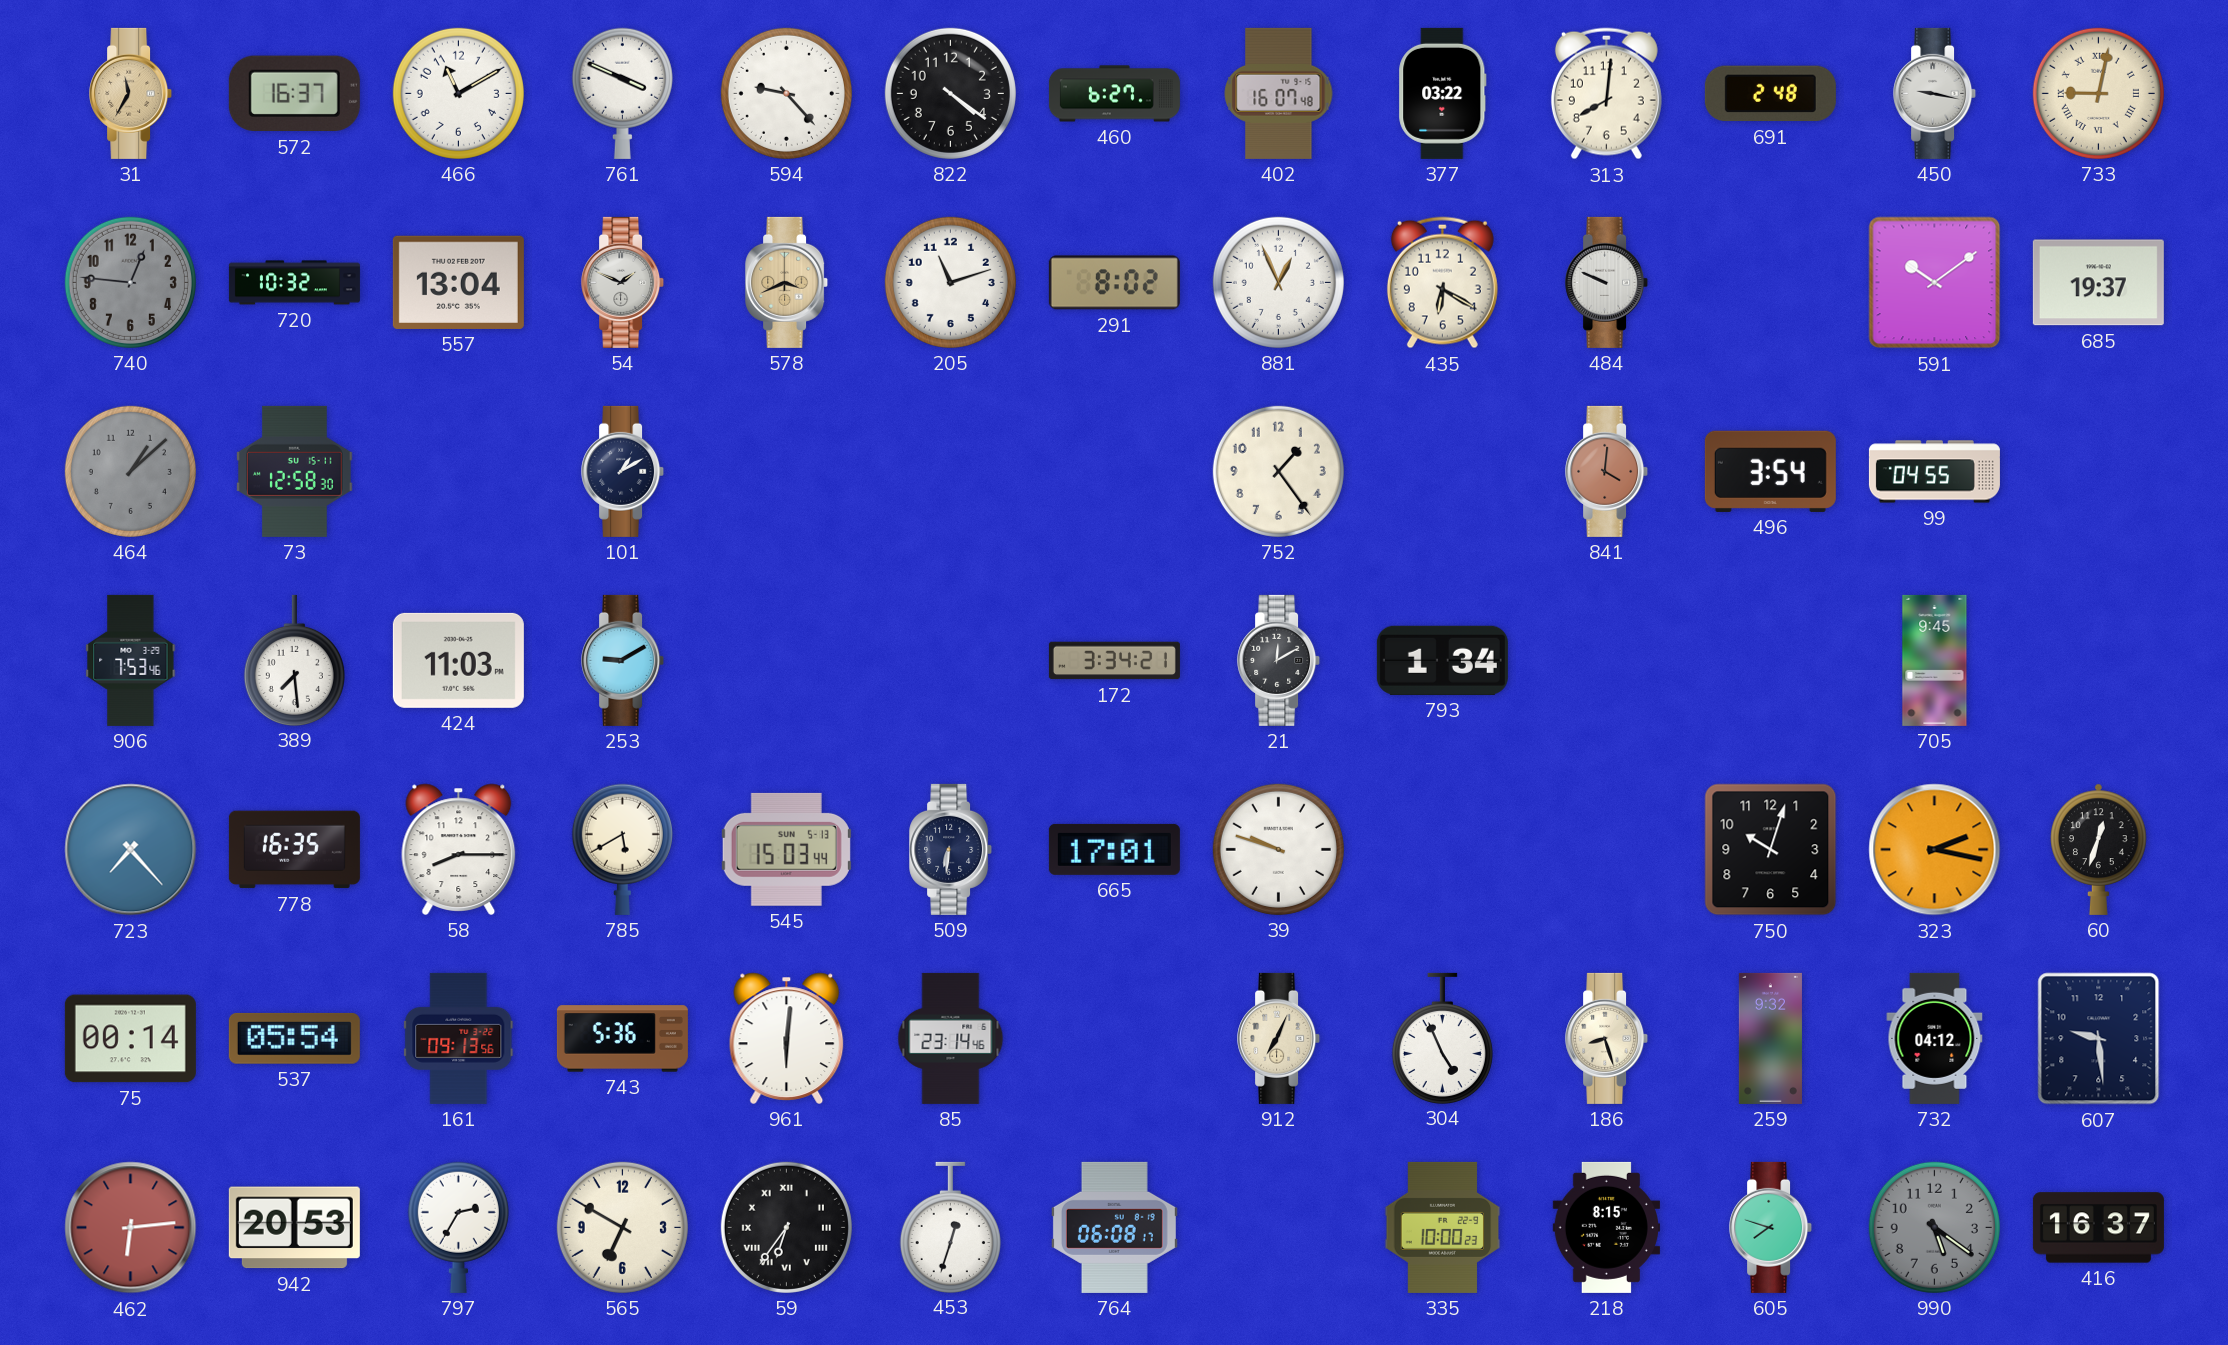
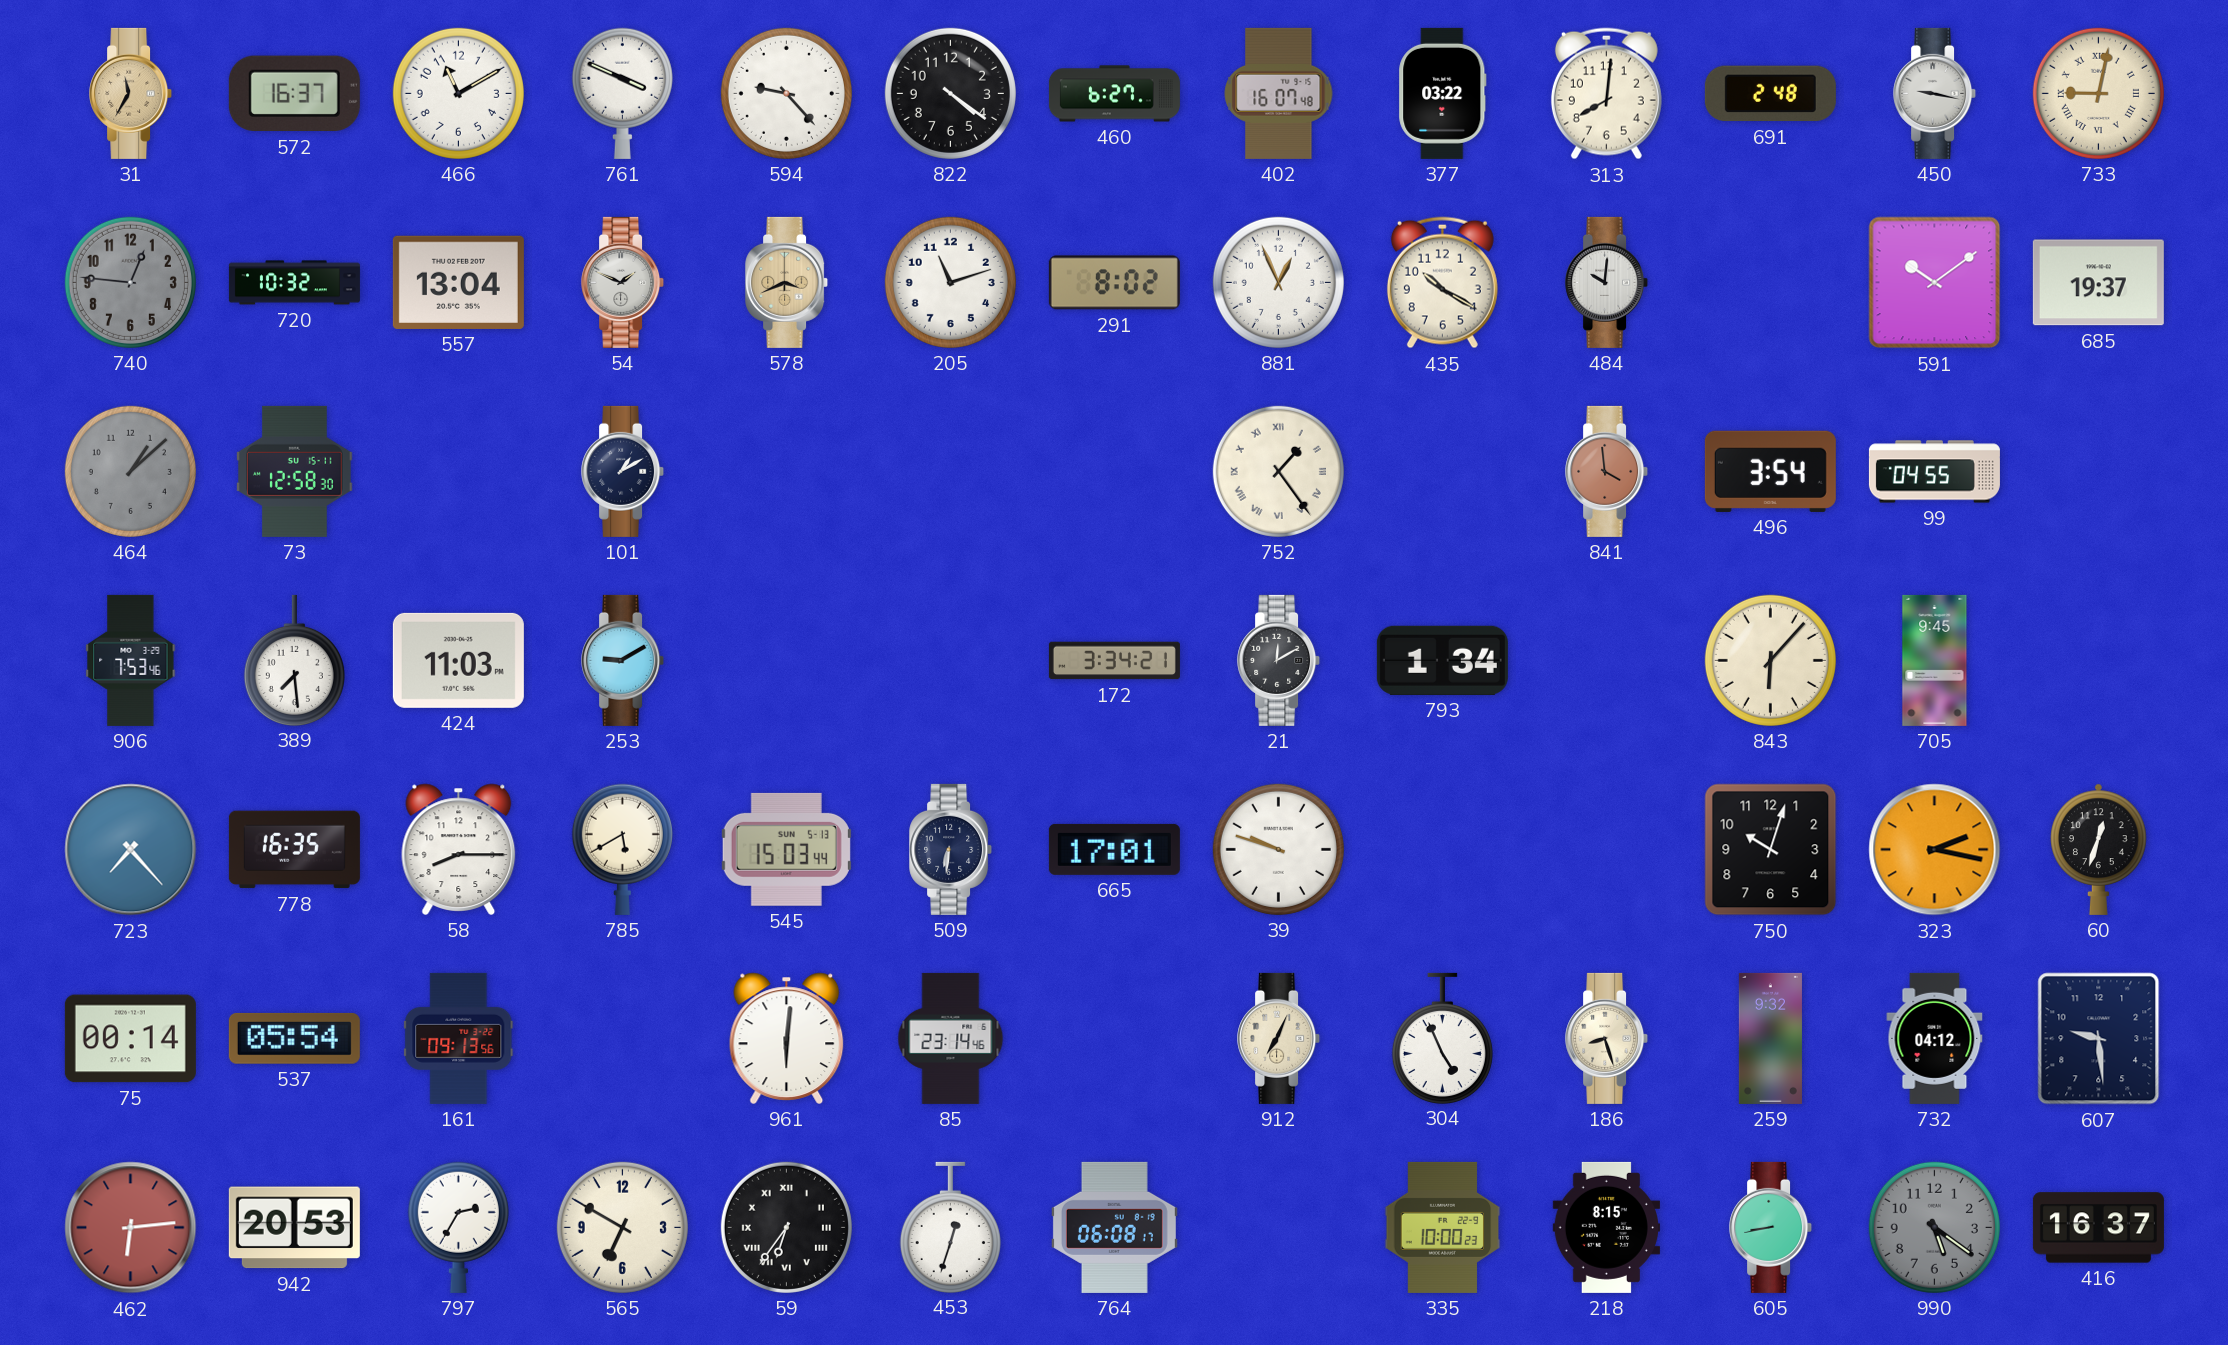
435: 6:20 -> 10:20
484: 9:49 -> 10:01
752 numerals: Arabic -> Roman
841: 4:01 -> 3:59
843: none -> 6:07
743: 5:36 -> none
605: 7:48 -> 8:43
